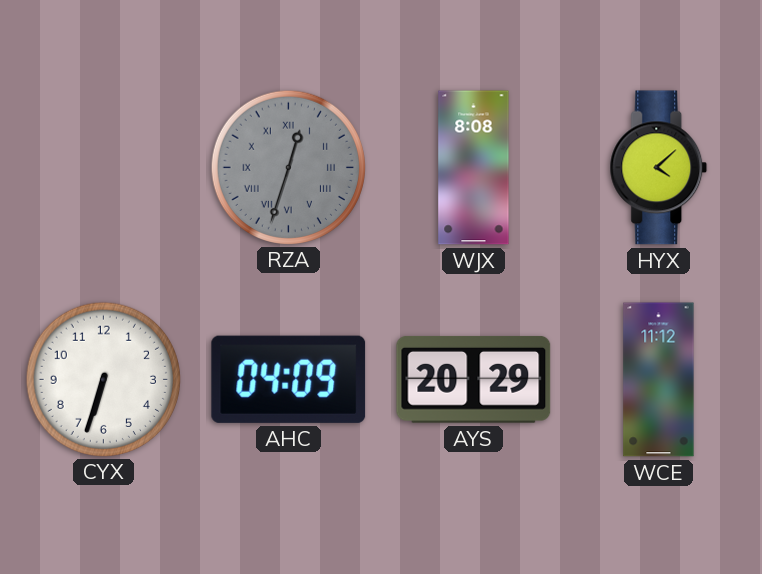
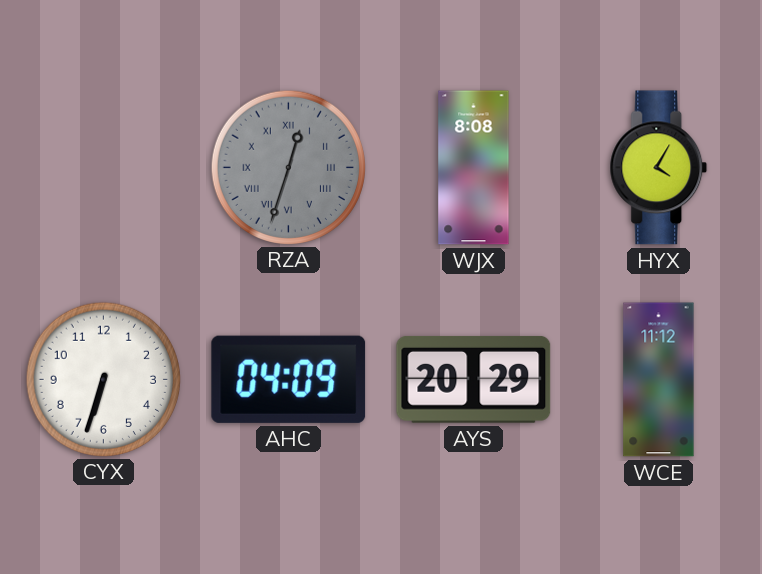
HYX: 4:08 -> 4:05
